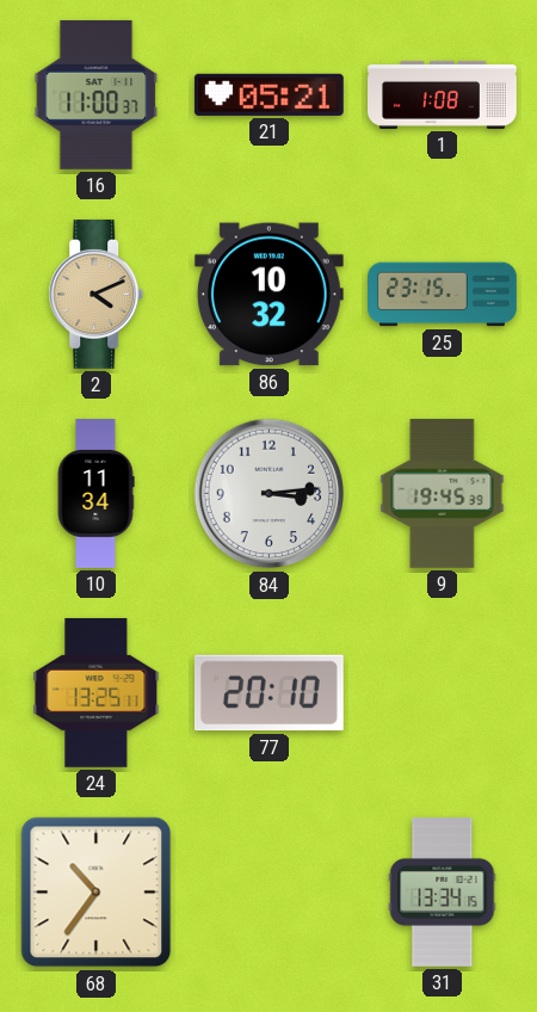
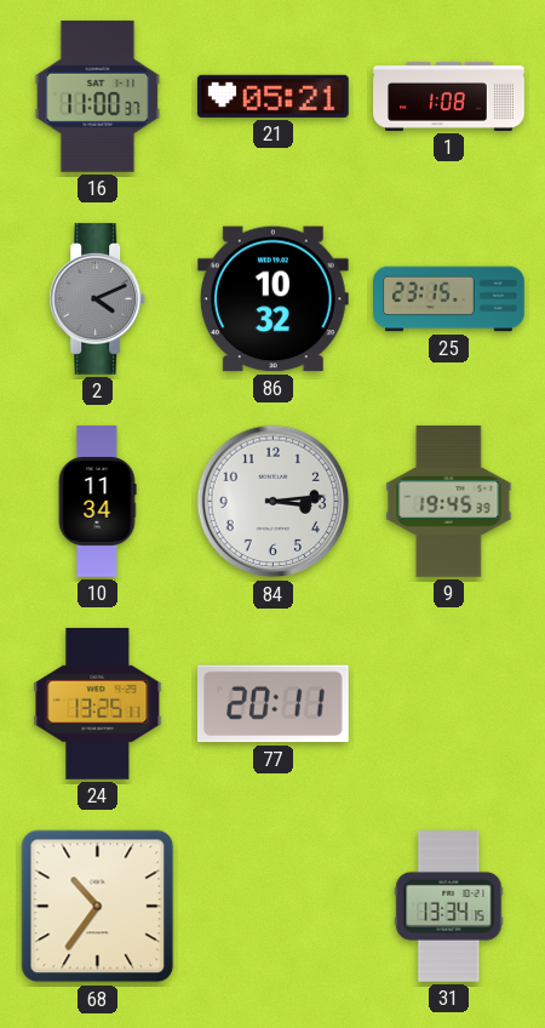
2 dial: champagne -> grey
77: 20:10 -> 20:11
